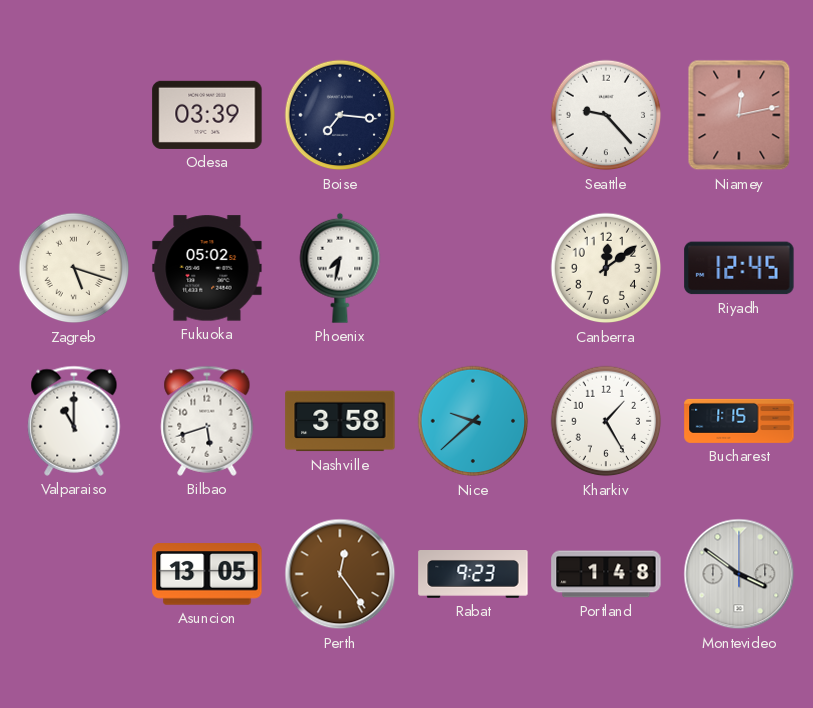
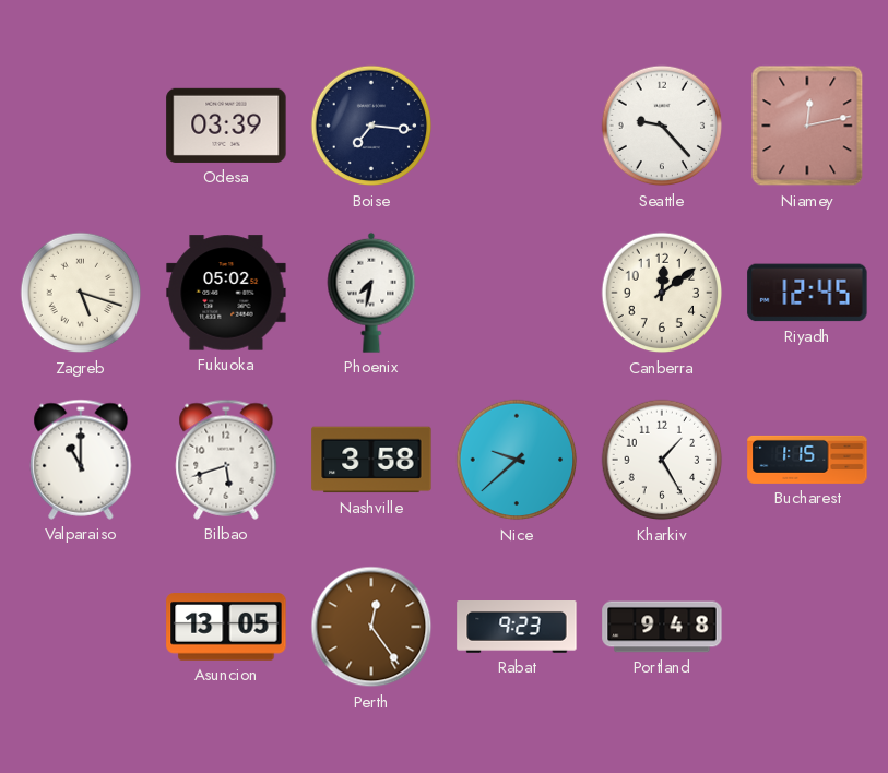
Portland: 1:48 -> 9:48
Montevideo: 3:51 -> none
